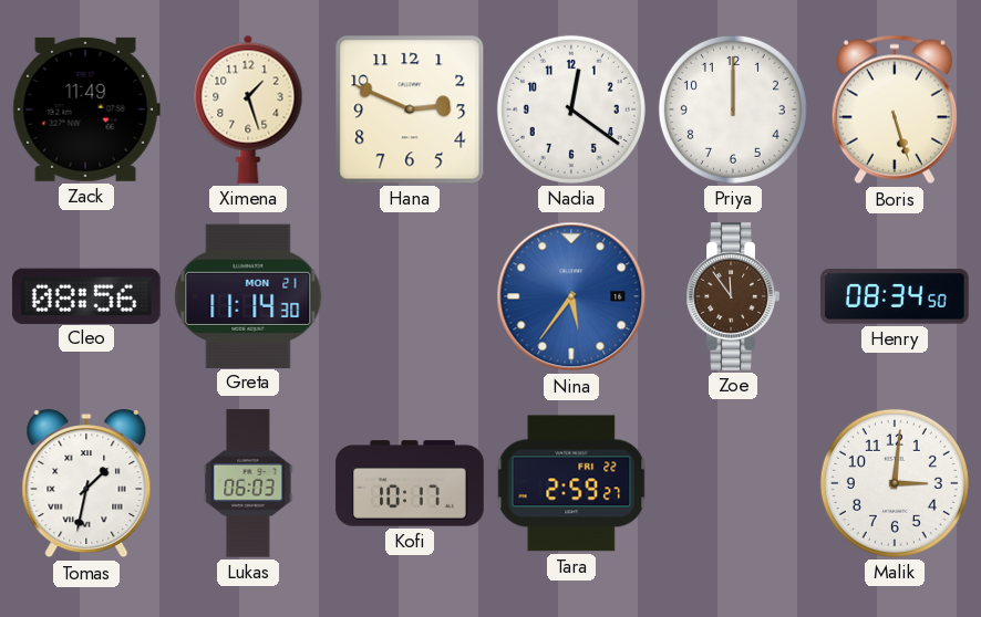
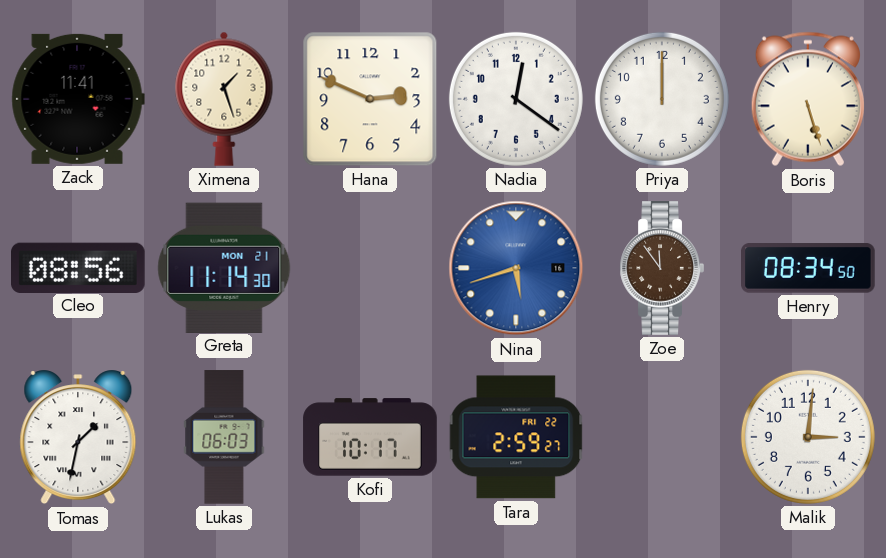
Zack: 11:49 -> 11:41
Nina: 5:36 -> 5:42
